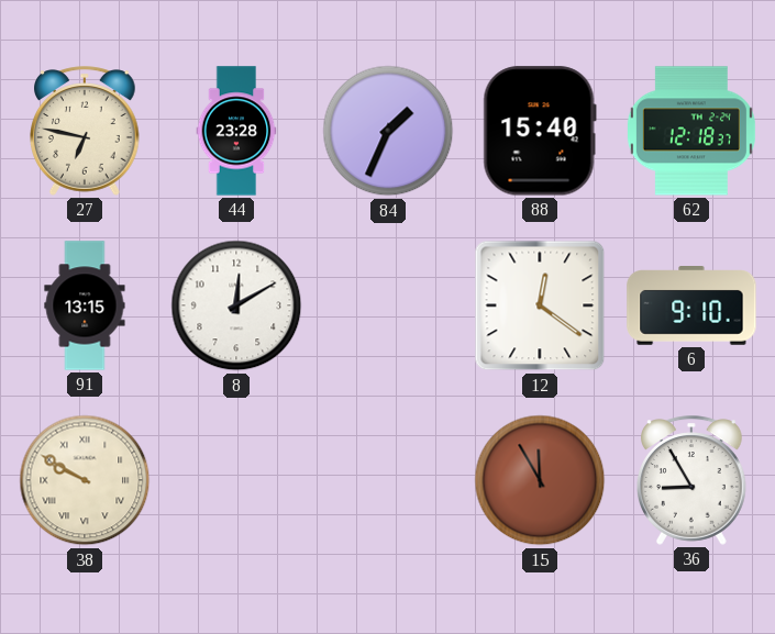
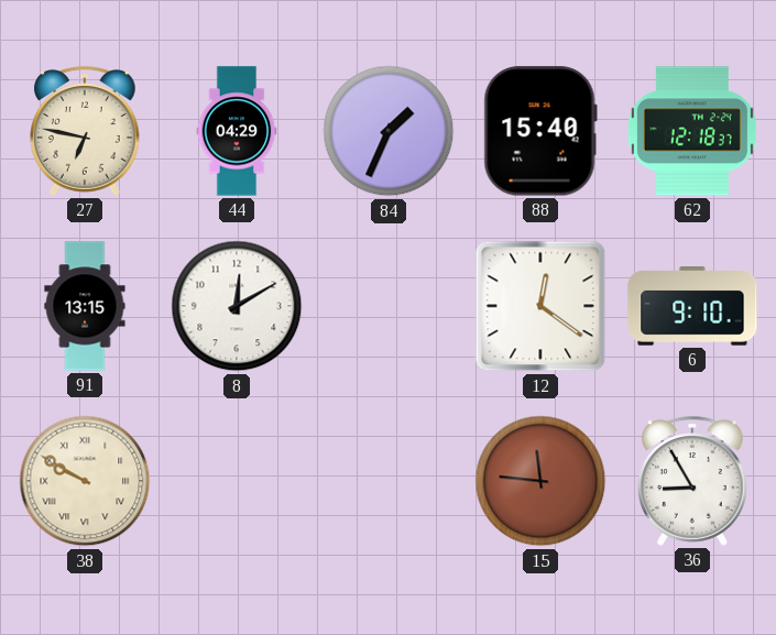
44: 23:28 -> 04:29
15: 11:55 -> 11:46
